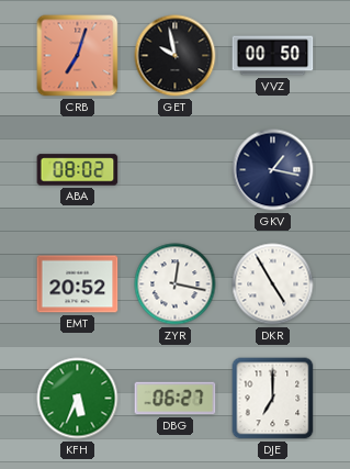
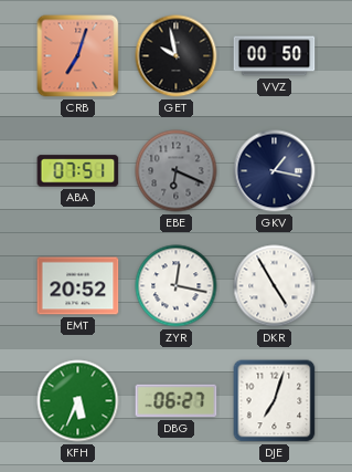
ABA: 08:02 -> 07:51
EBE: none -> 6:19
DJE: 7:00 -> 7:03
